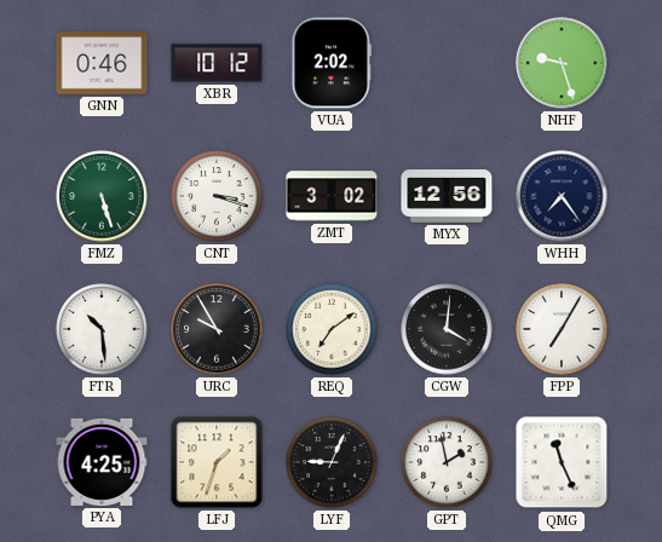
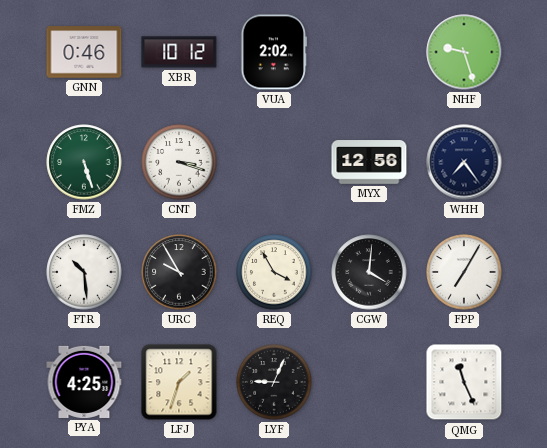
ZMT: 3:02 -> none
REQ: 7:09 -> 3:55
GPT: 1:58 -> none
